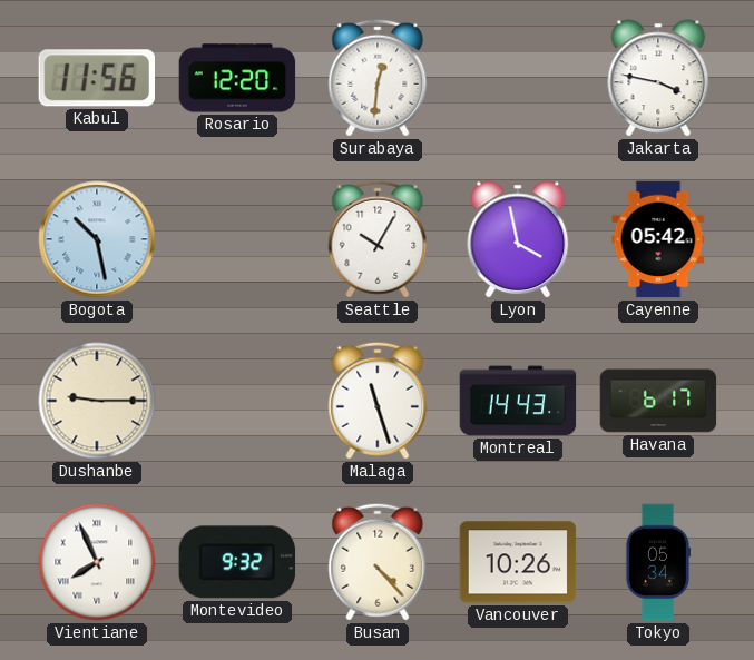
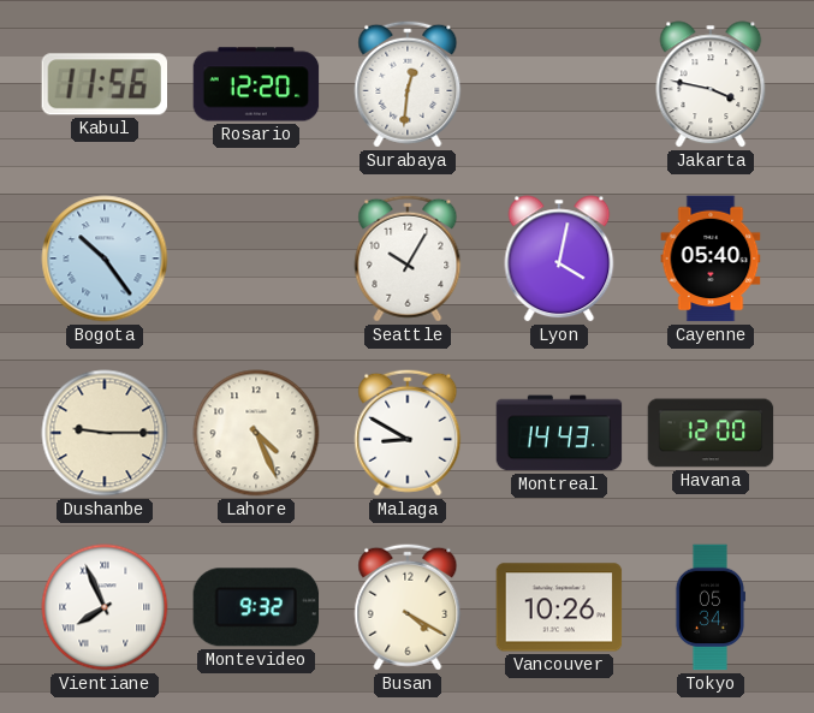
Bogota: 10:28 -> 10:24
Lyon: 3:58 -> 4:02
Cayenne: 05:42 -> 05:40
Lahore: none -> 4:26
Malaga: 11:27 -> 8:50
Havana: 6:17 -> 12:00
Busan: 4:23 -> 4:20
